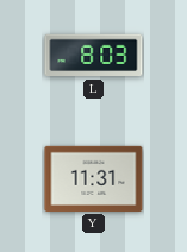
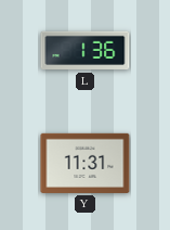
L: 8:03 -> 1:36
